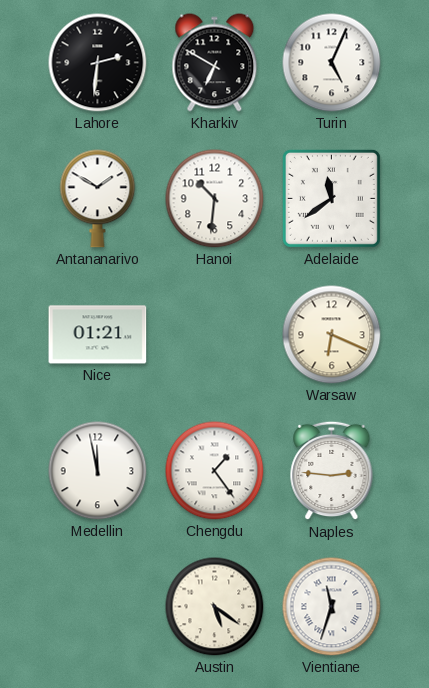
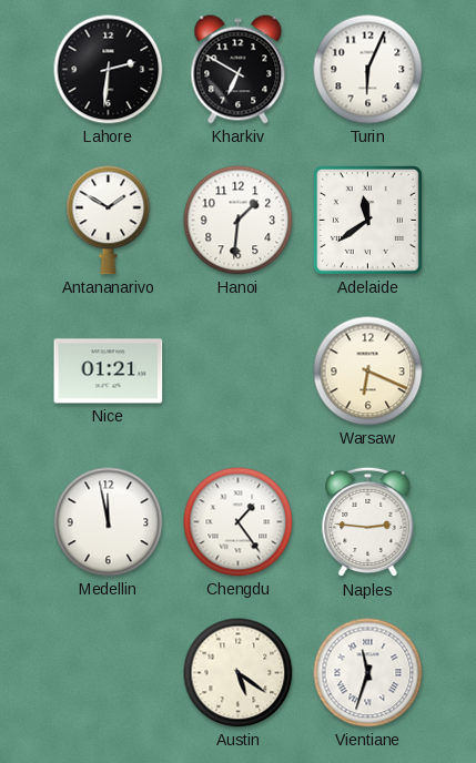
Turin: 5:04 -> 6:04
Hanoi: 10:31 -> 1:31
